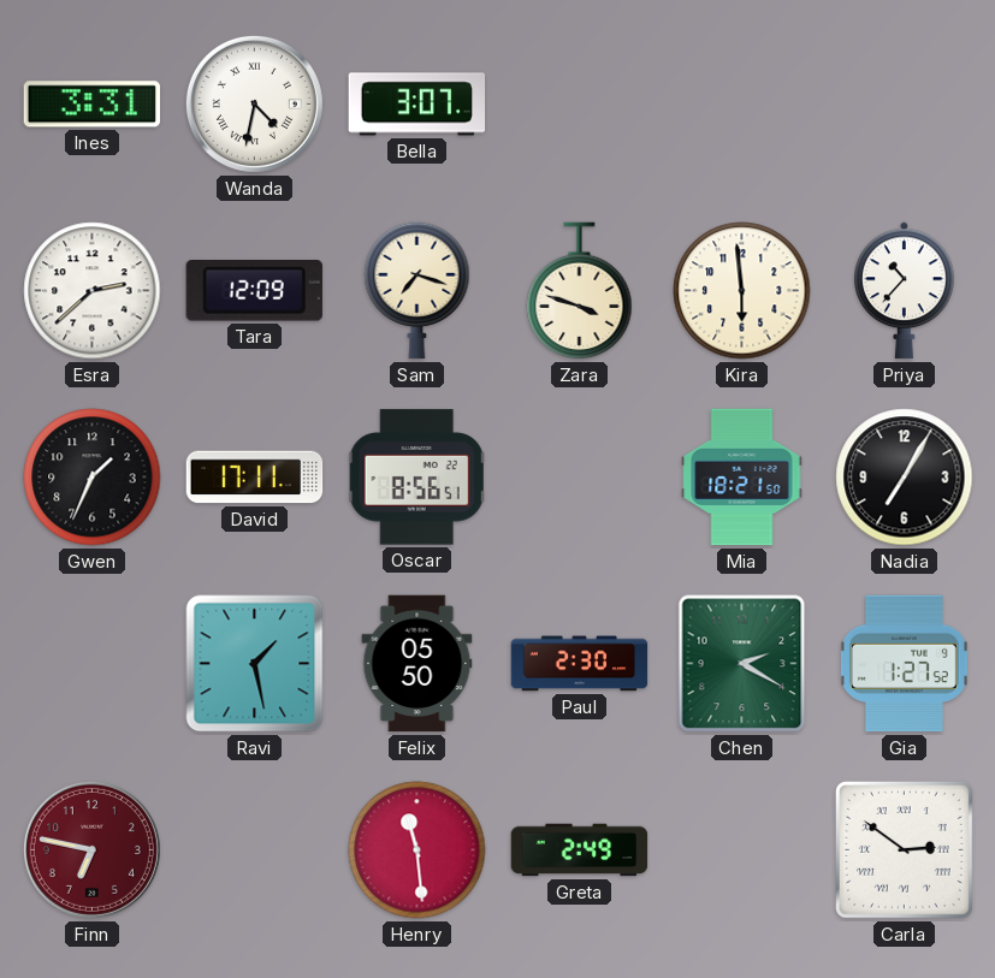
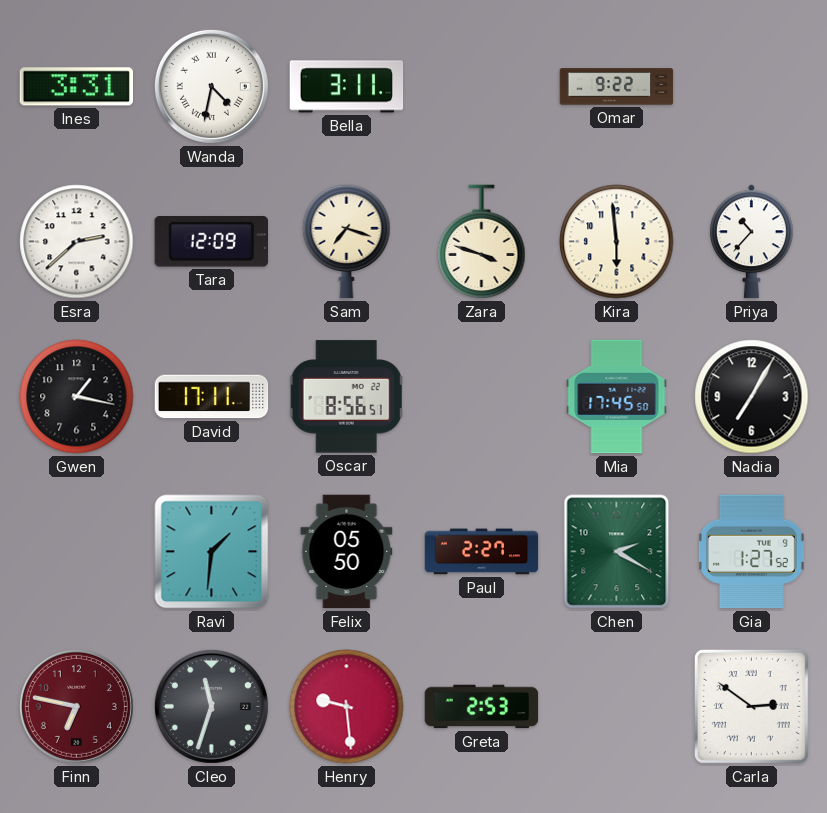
Bella: 3:07 -> 3:11
Omar: none -> 9:22
Gwen: 1:34 -> 1:17
Mia: 18:21 -> 17:45
Ravi: 1:28 -> 1:31
Paul: 2:30 -> 2:27
Cleo: none -> 11:33
Henry: 11:29 -> 9:29
Greta: 2:49 -> 2:53
